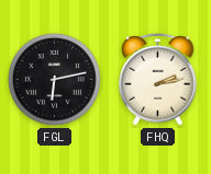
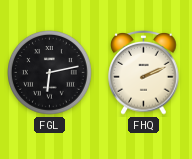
FHQ: 2:13 -> 2:11
